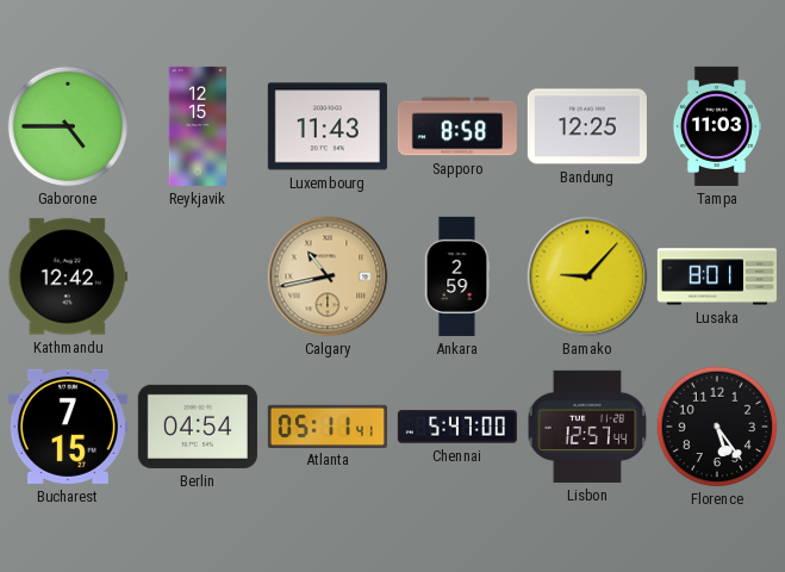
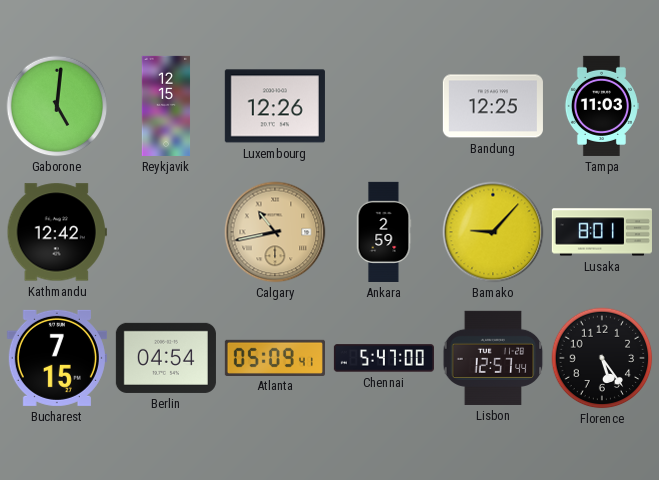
Gaborone: 4:45 -> 5:01
Luxembourg: 11:43 -> 12:26
Sapporo: 8:58 -> none
Atlanta: 05:11 -> 05:09
